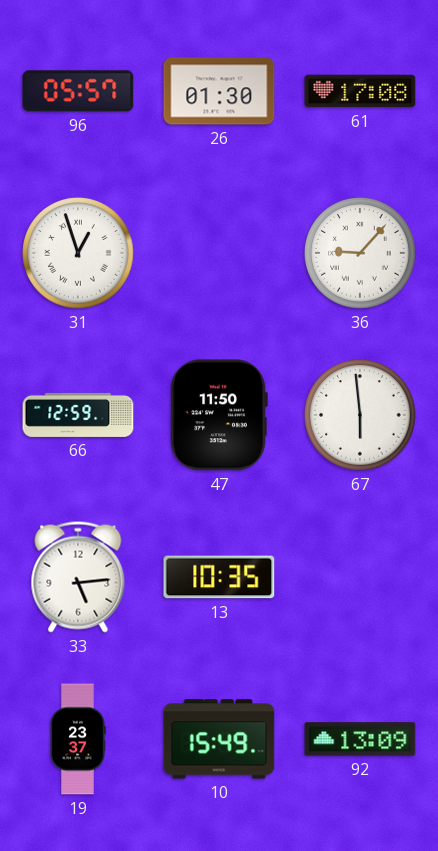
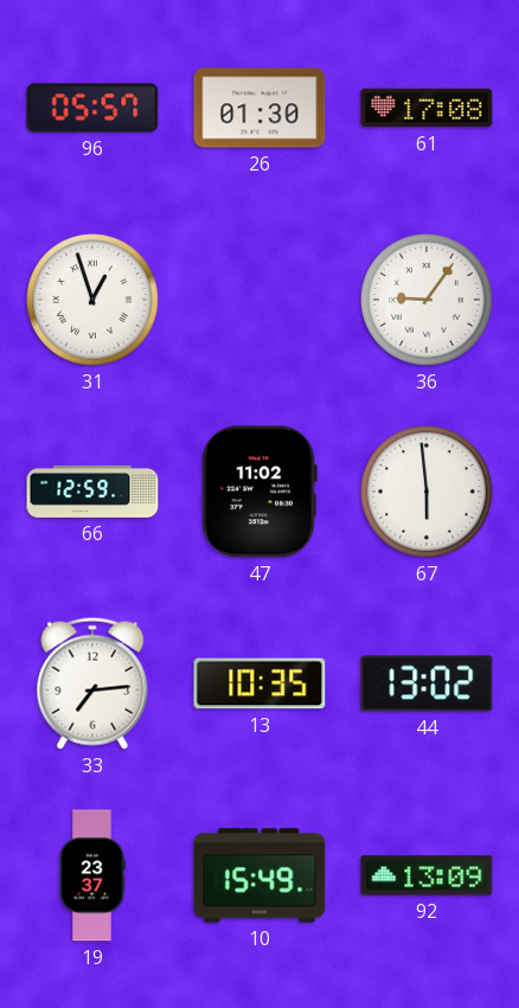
36: 9:07 -> 9:06
47: 11:50 -> 11:02
33: 5:14 -> 7:14
44: none -> 13:02
